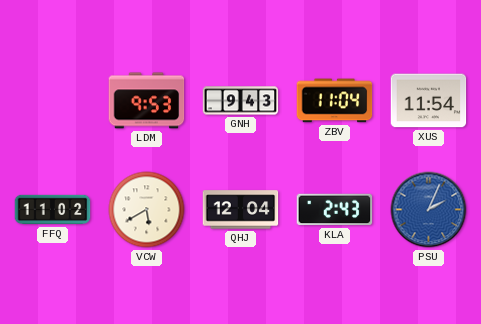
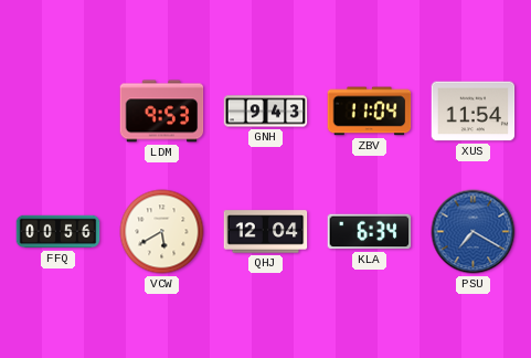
FFQ: 11:02 -> 00:56
KLA: 2:43 -> 6:34
PSU: 2:04 -> 7:20
